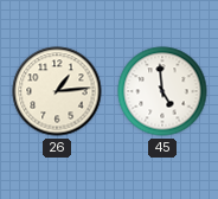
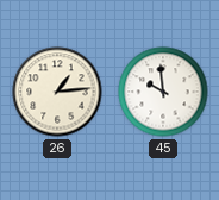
45: 4:59 -> 9:59
